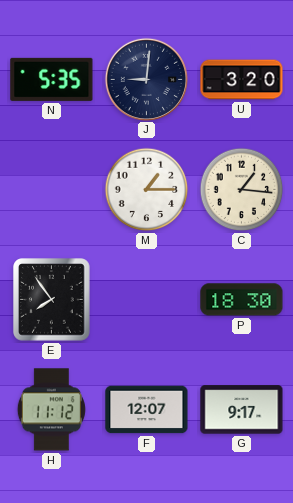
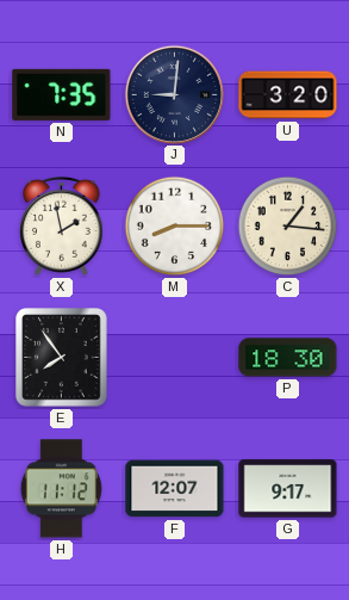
N: 5:35 -> 7:35
X: none -> 1:58
M: 1:15 -> 8:15
